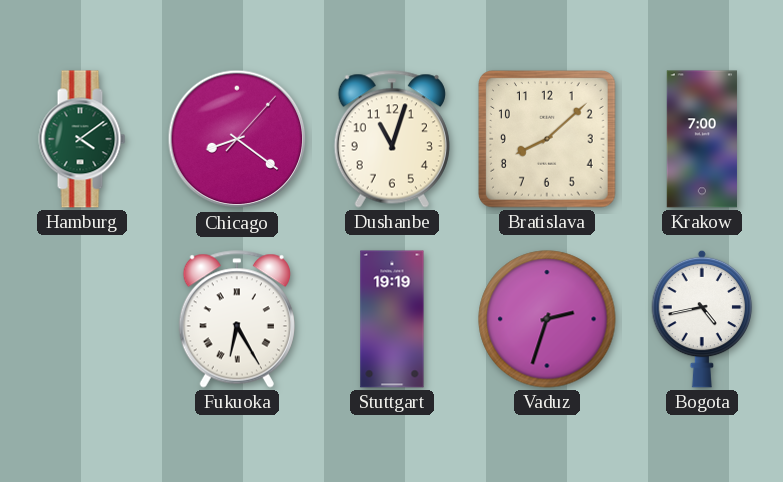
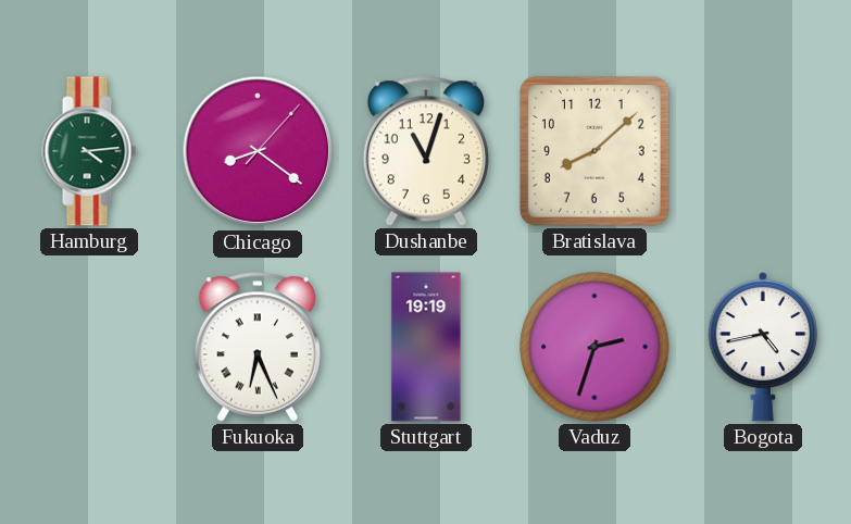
Hamburg: 4:09 -> 4:14
Krakow: 7:00 -> none
Fukuoka: 6:25 -> 6:26
